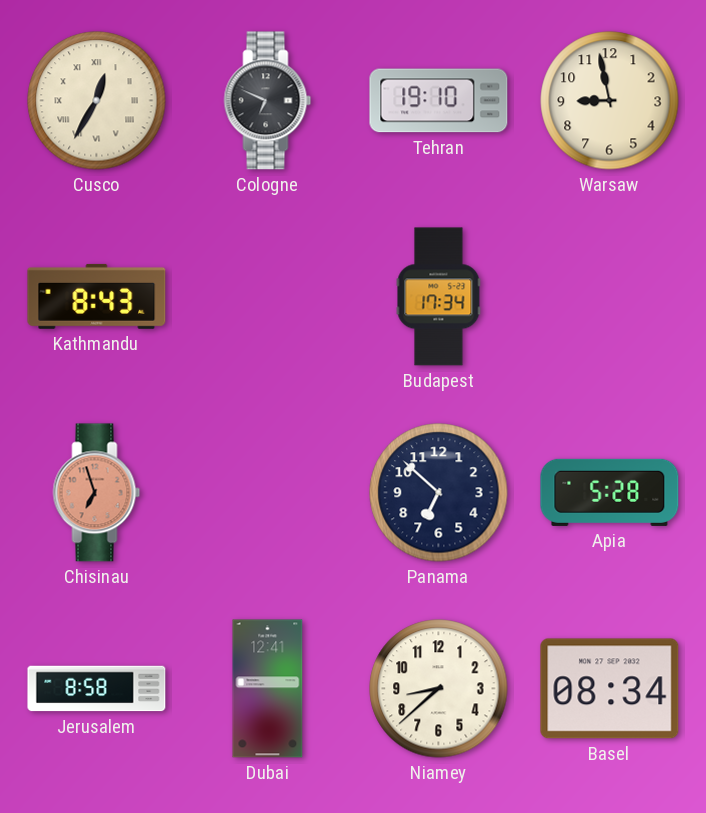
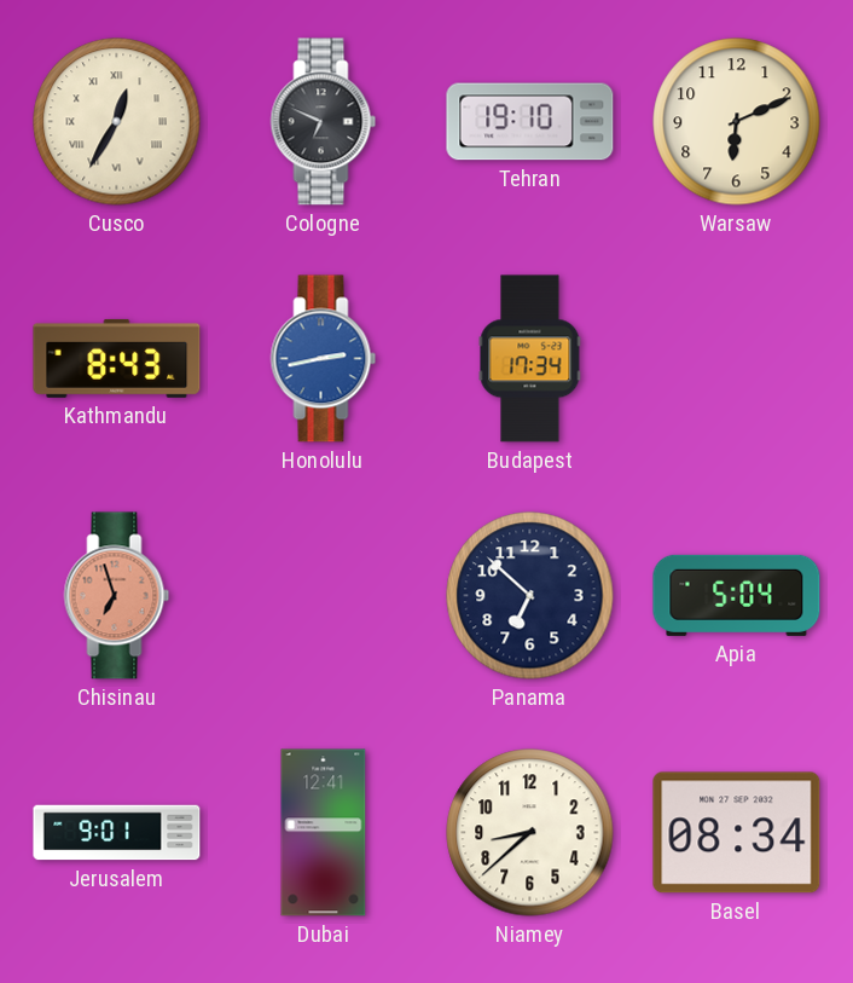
Warsaw: 8:58 -> 6:11
Honolulu: none -> 2:43
Apia: 5:28 -> 5:04
Jerusalem: 8:58 -> 9:01
